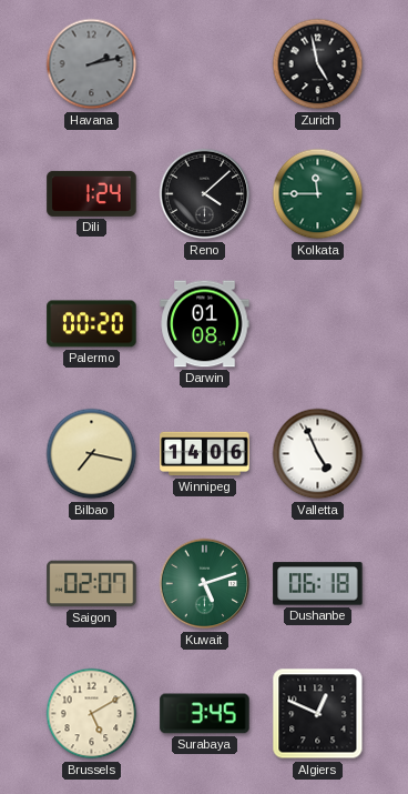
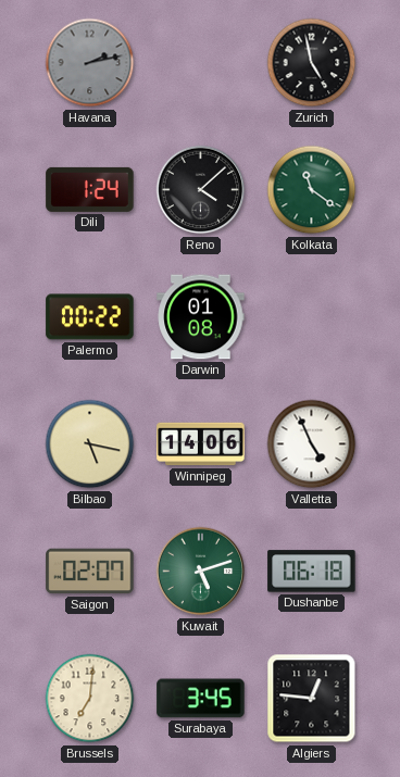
Kolkata: 11:45 -> 11:21
Palermo: 00:20 -> 00:22
Bilbao: 7:17 -> 5:17
Brussels: 5:10 -> 7:01
Algiers: 12:49 -> 12:46
